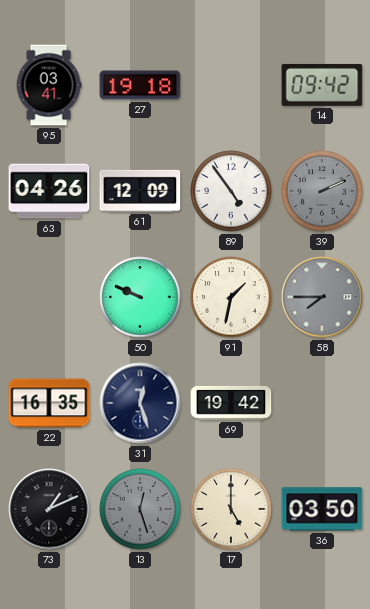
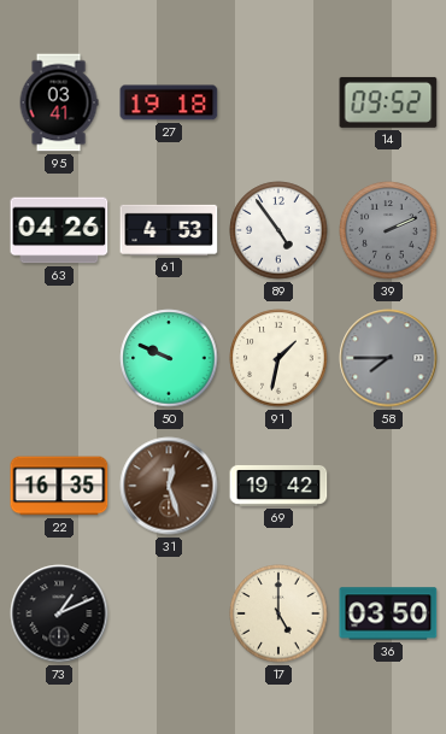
14: 09:42 -> 09:52
61: 12:09 -> 4:53
31 dial: navy -> brown
13: 12:27 -> none
